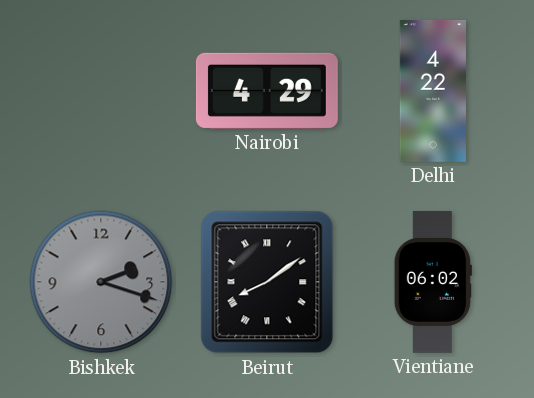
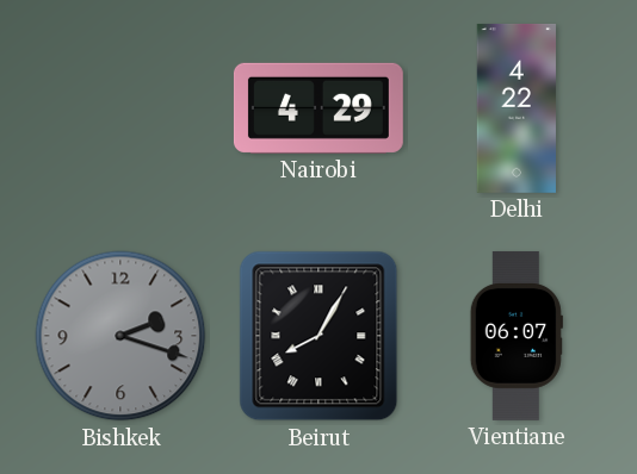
Beirut: 8:09 -> 8:05
Vientiane: 06:02 -> 06:07
